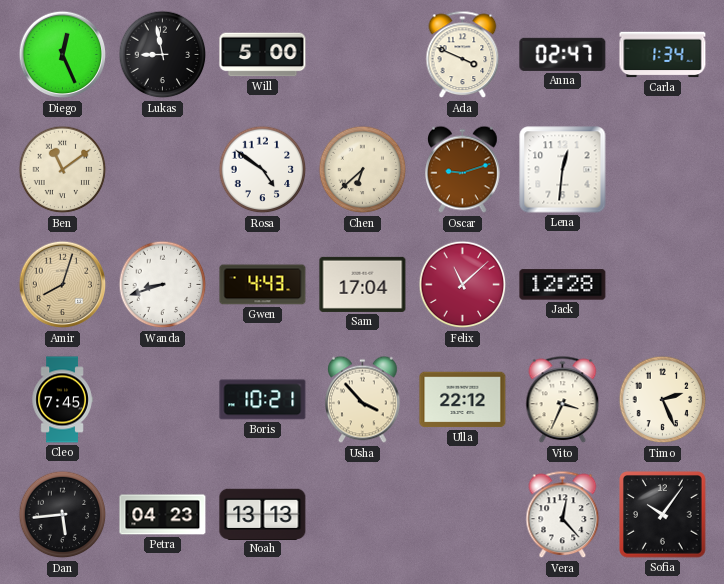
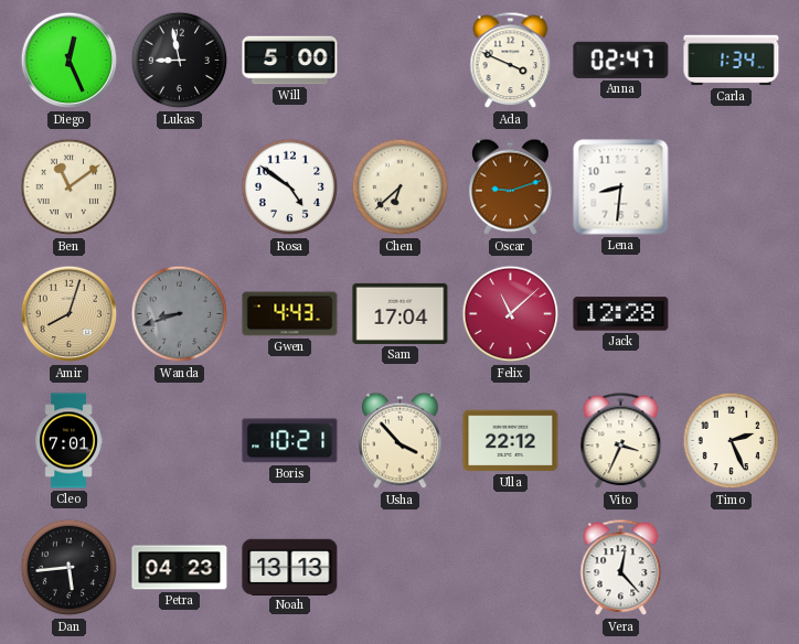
Lena: 12:31 -> 8:31
Wanda dial: white -> grey
Cleo: 7:45 -> 7:01
Sofia: 10:06 -> none
